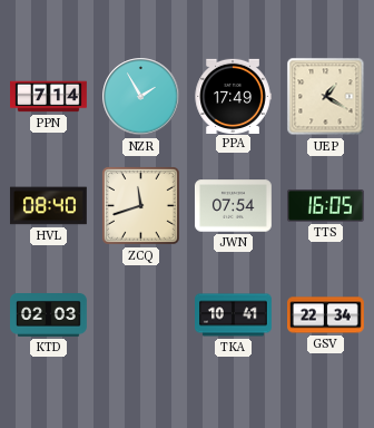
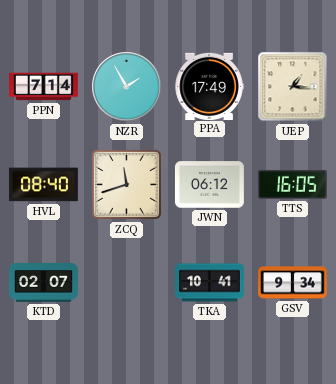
UEP: 1:20 -> 1:16
JWN: 07:54 -> 06:12
KTD: 02:03 -> 02:07
GSV: 22:34 -> 9:34
